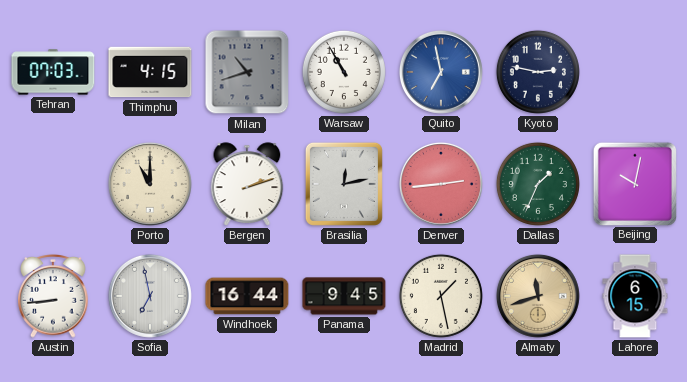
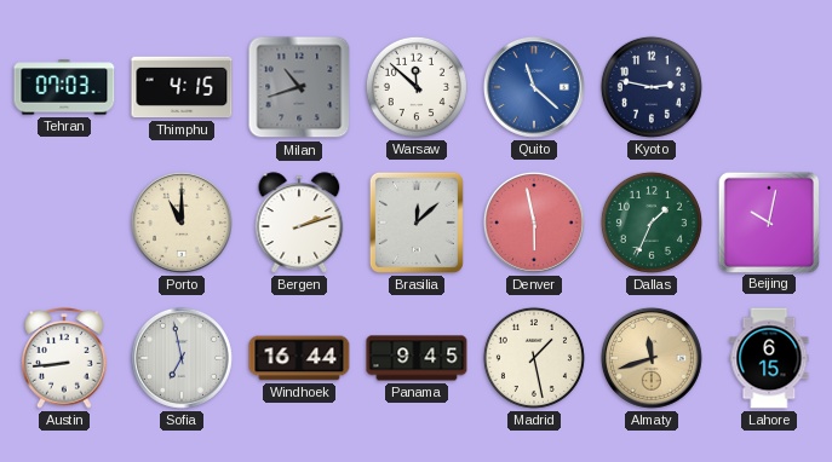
Warsaw: 10:55 -> 11:52
Quito: 6:58 -> 11:22
Brasilia: 12:13 -> 12:08
Denver: 2:44 -> 5:58
